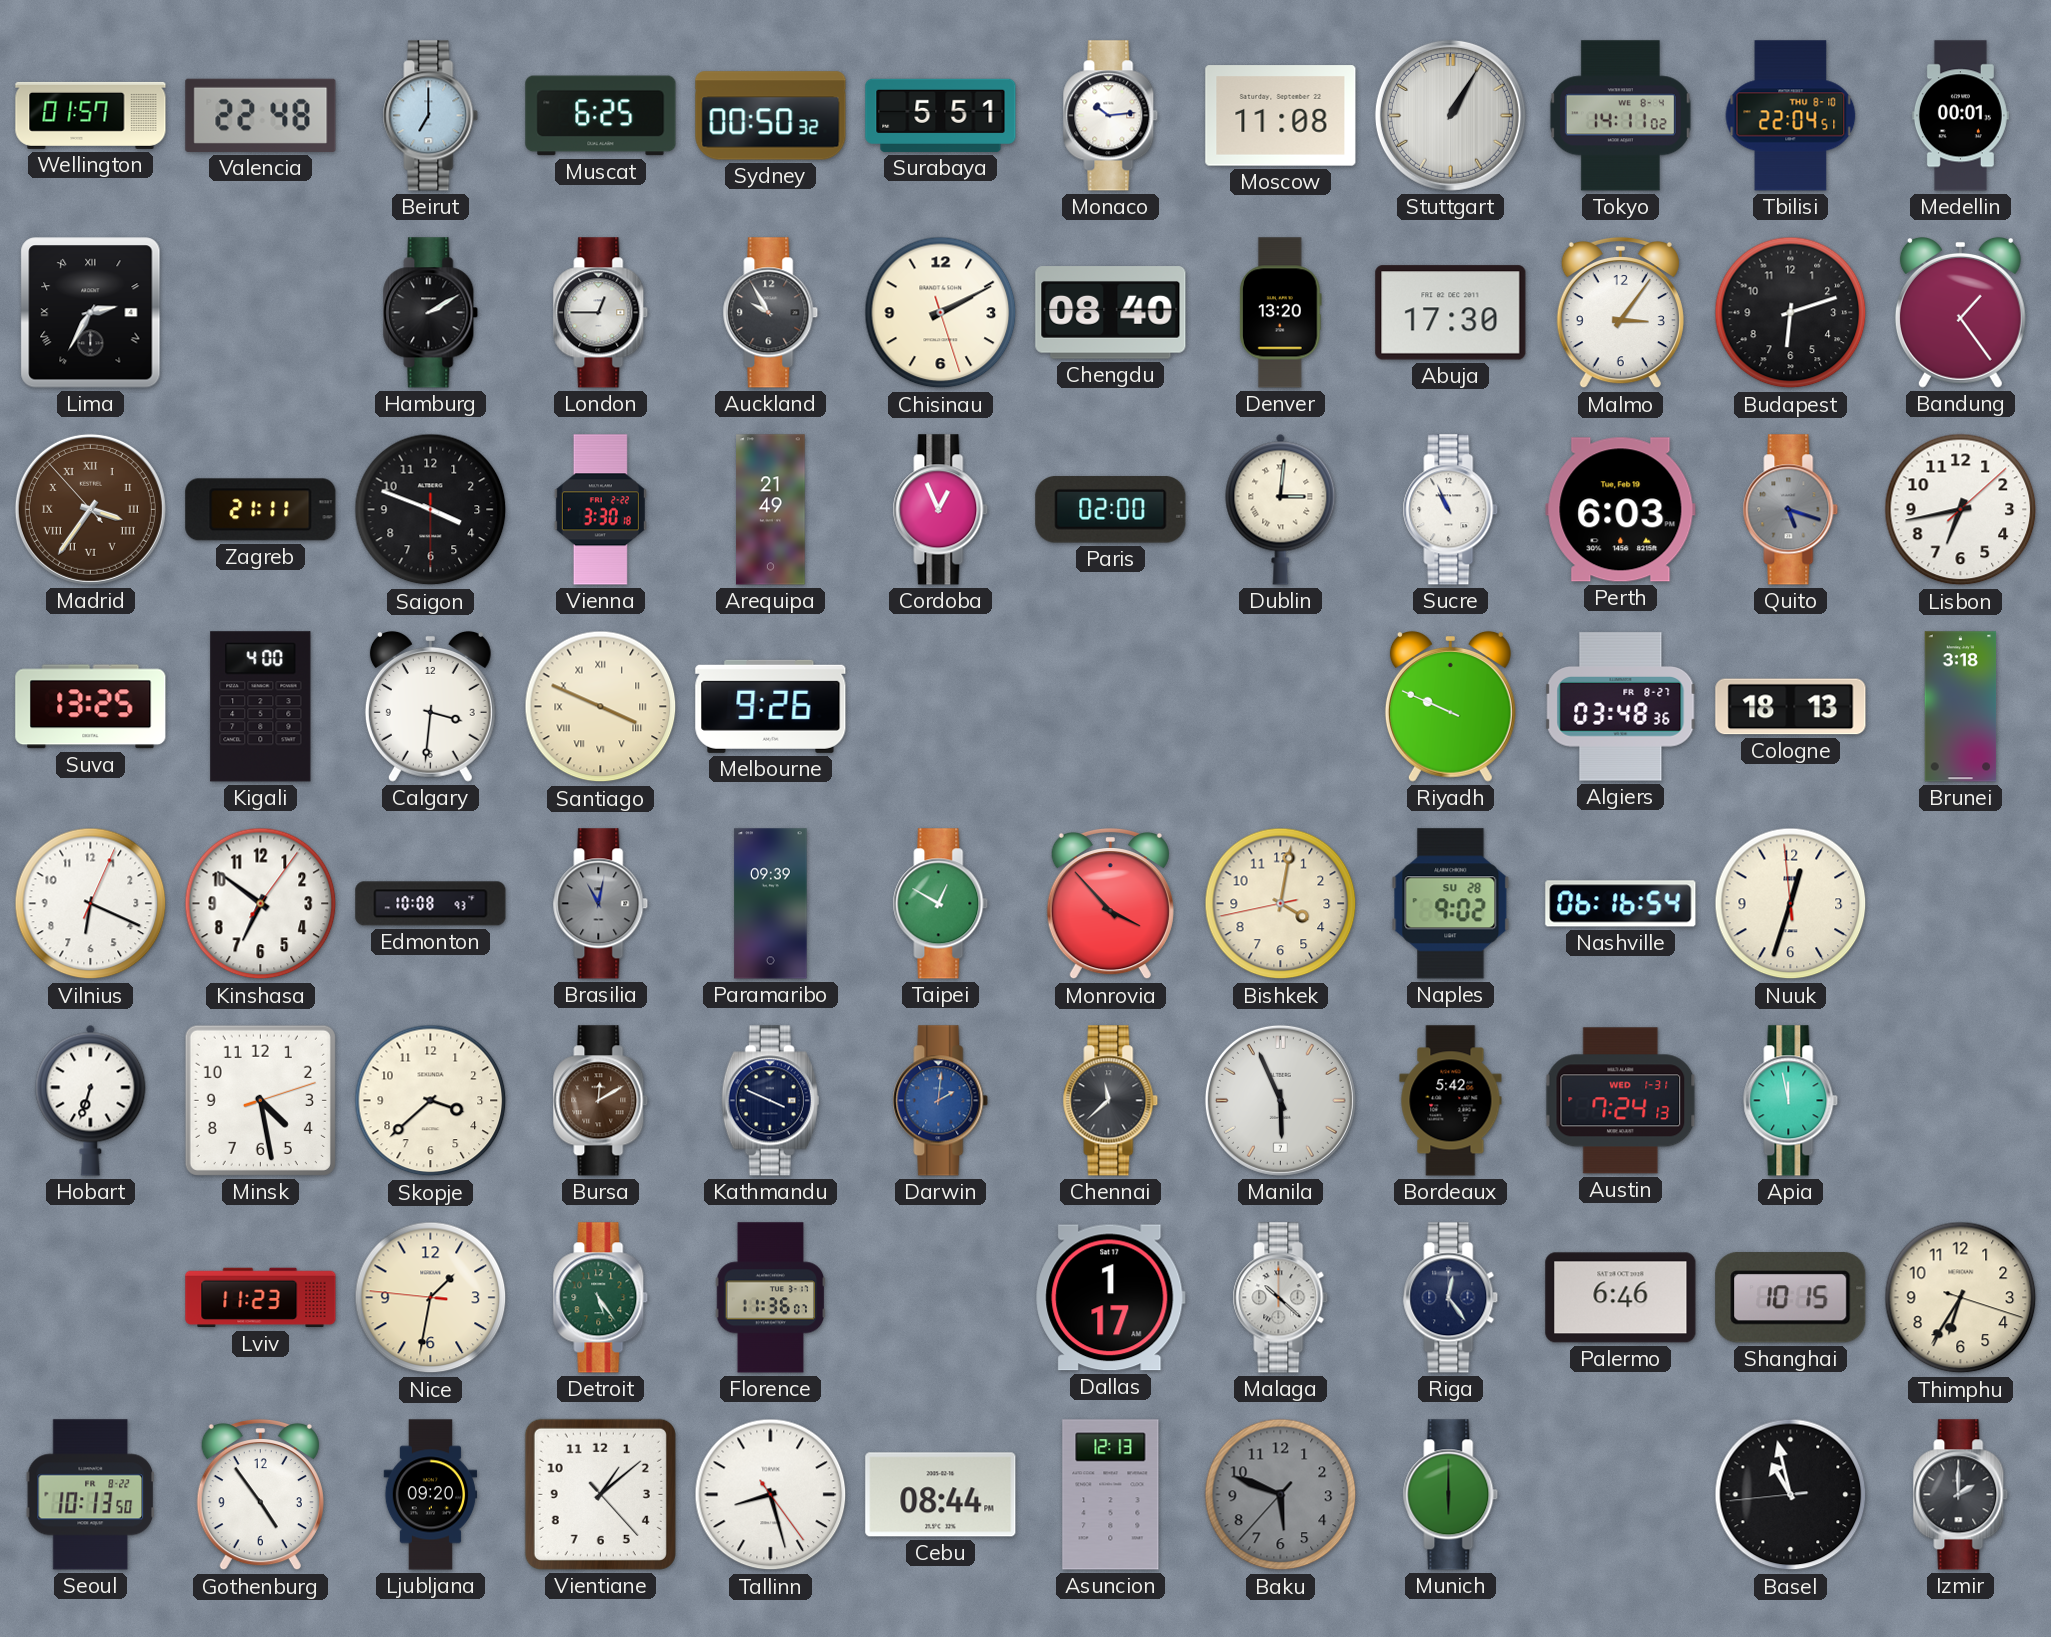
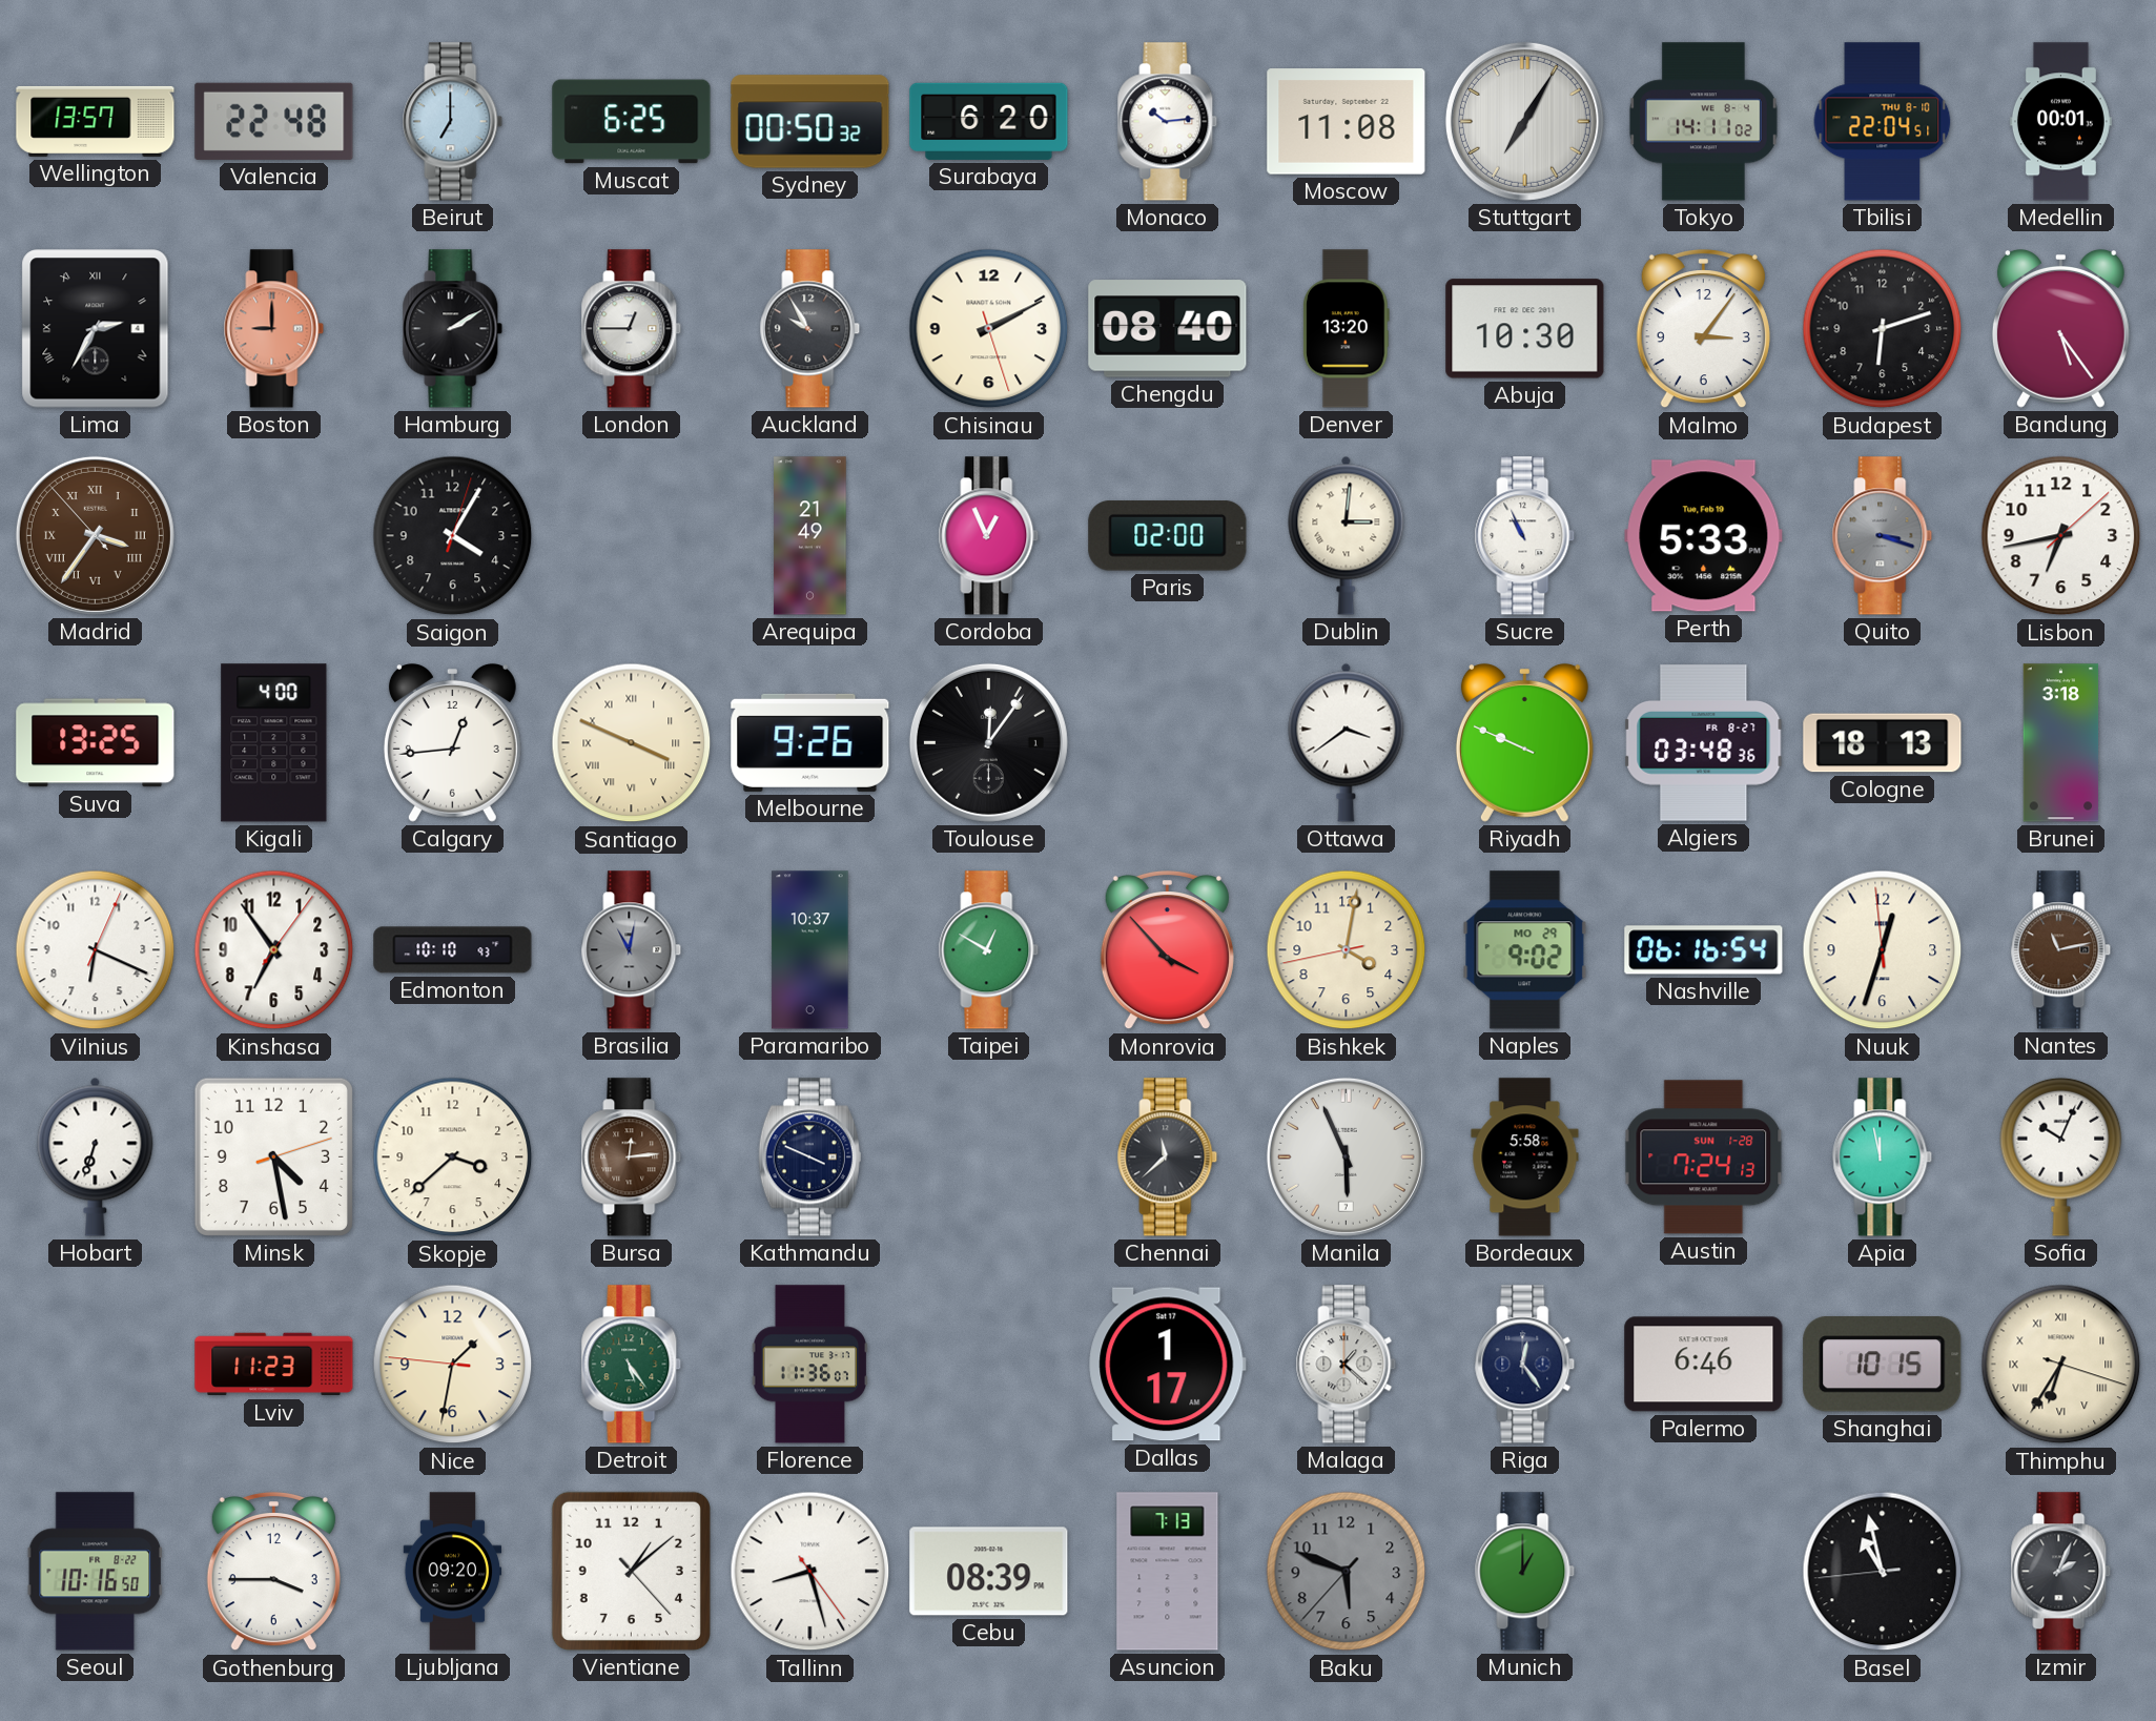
Wellington: 01:57 -> 13:57
Surabaya: 5:51 -> 6:20
Stuttgart: 1:05 -> 7:05
Boston: none -> 9:00
Abuja: 17:30 -> 10:30
Bandung: 1:24 -> 5:24
Zagreb: 21:11 -> none
Saigon: 3:48 -> 4:05
Vienna: 3:30 -> none
Perth: 6:03 -> 5:33
Quito: 5:18 -> 3:18
Calgary: 3:31 -> 12:44
Toulouse: none -> 12:06
Ottawa: none -> 3:39
Kinshasa: 6:51 -> 6:54
Edmonton: 10:08 -> 10:10
Paramaribo: 09:39 -> 10:37
Naples date: SU 28 -> MO 29
Nantes: none -> 11:13
Bursa: 12:10 -> 12:14
Darwin: 2:01 -> none
Bordeaux: 5:42 -> 5:58
Austin date: WED 1-31 -> SUN 1-28
Sofia: none -> 10:04
Malaga: 10:22 -> 1:22
Thimphu numerals: Arabic -> Roman
Seoul: 10:13 -> 10:16
Gothenburg: 4:54 -> 3:45
Cebu: 08:44 -> 08:39
Asuncion: 12:13 -> 7:13
Munich: 6:00 -> 1:00
Izmir: 2:00 -> 2:04
